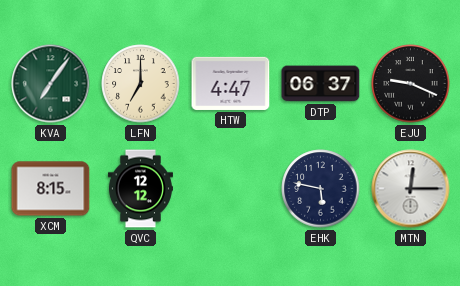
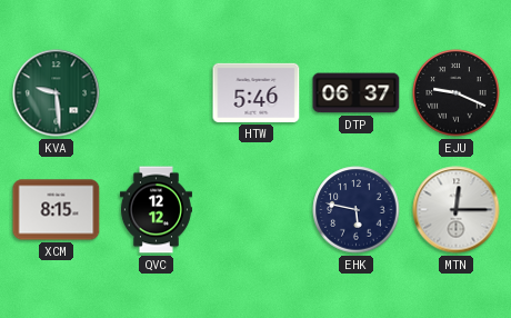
KVA: 7:06 -> 9:29
LFN: 7:00 -> none
HTW: 4:47 -> 5:46
